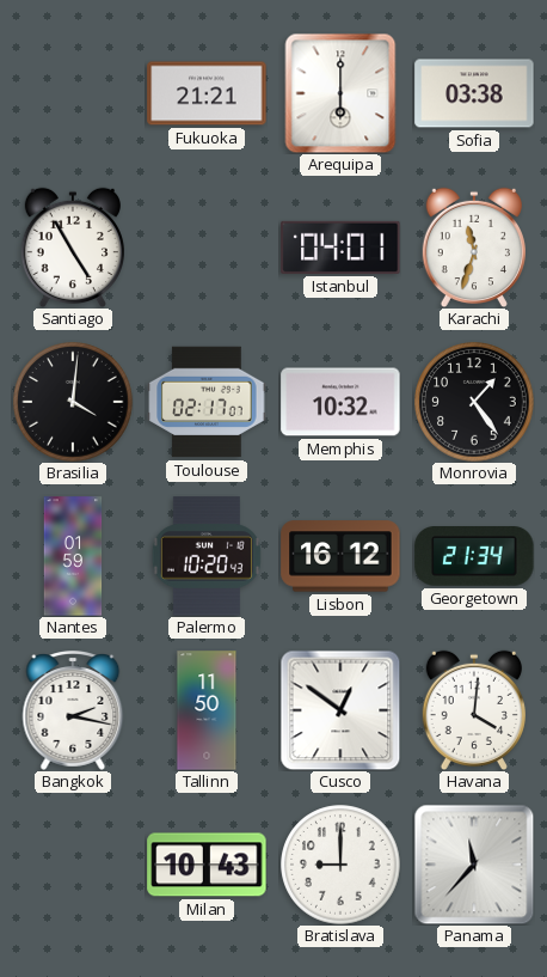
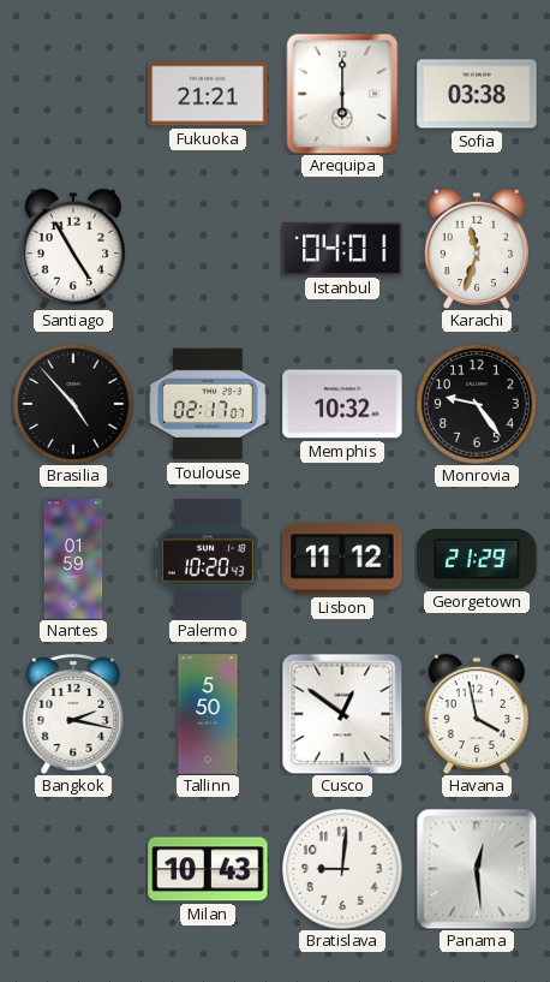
Brasilia: 4:01 -> 4:53
Monrovia: 1:24 -> 9:24
Lisbon: 16:12 -> 11:12
Georgetown: 21:34 -> 21:29
Tallinn: 11:50 -> 5:50
Havana: 4:01 -> 3:58
Bratislava: 9:00 -> 9:01
Panama: 11:37 -> 12:29
